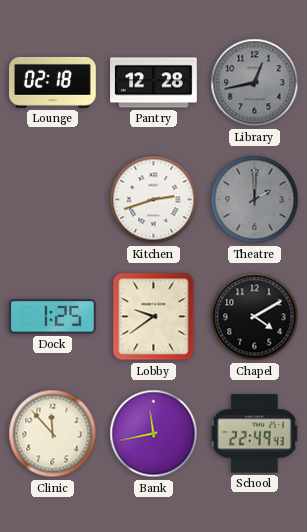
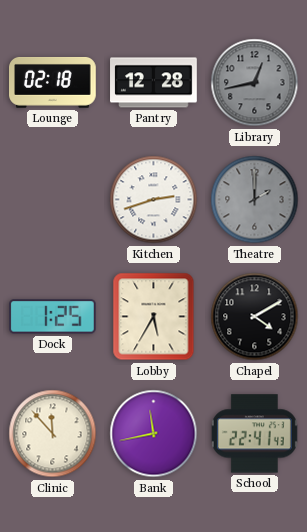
Lobby: 9:39 -> 5:35
School: 22:49 -> 22:41
